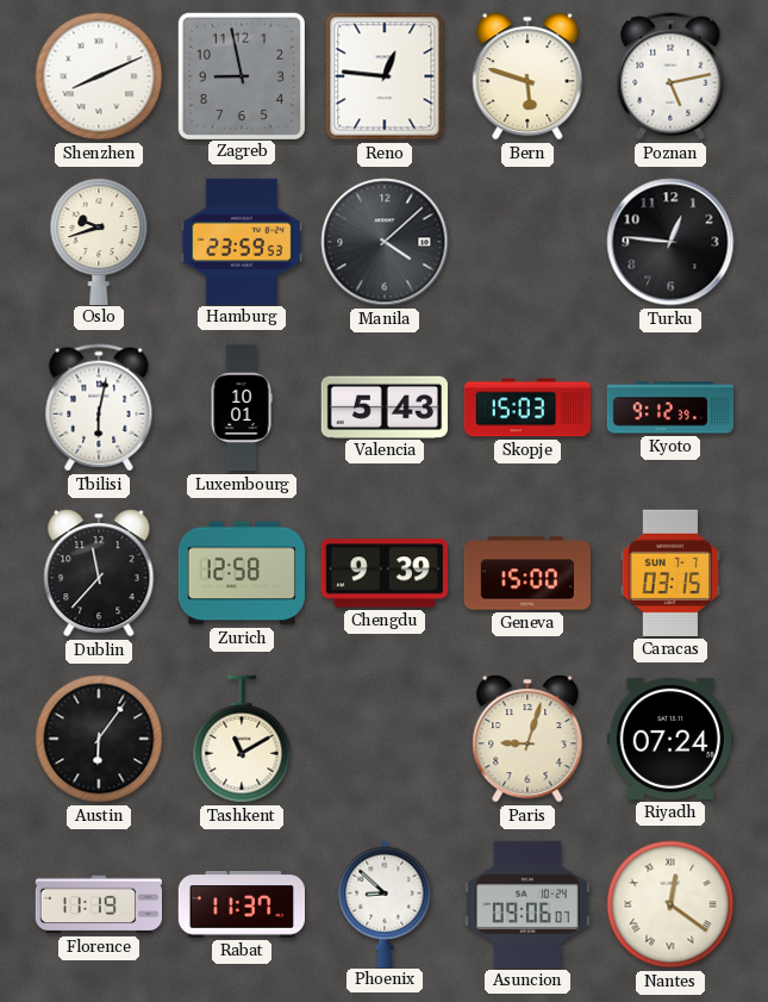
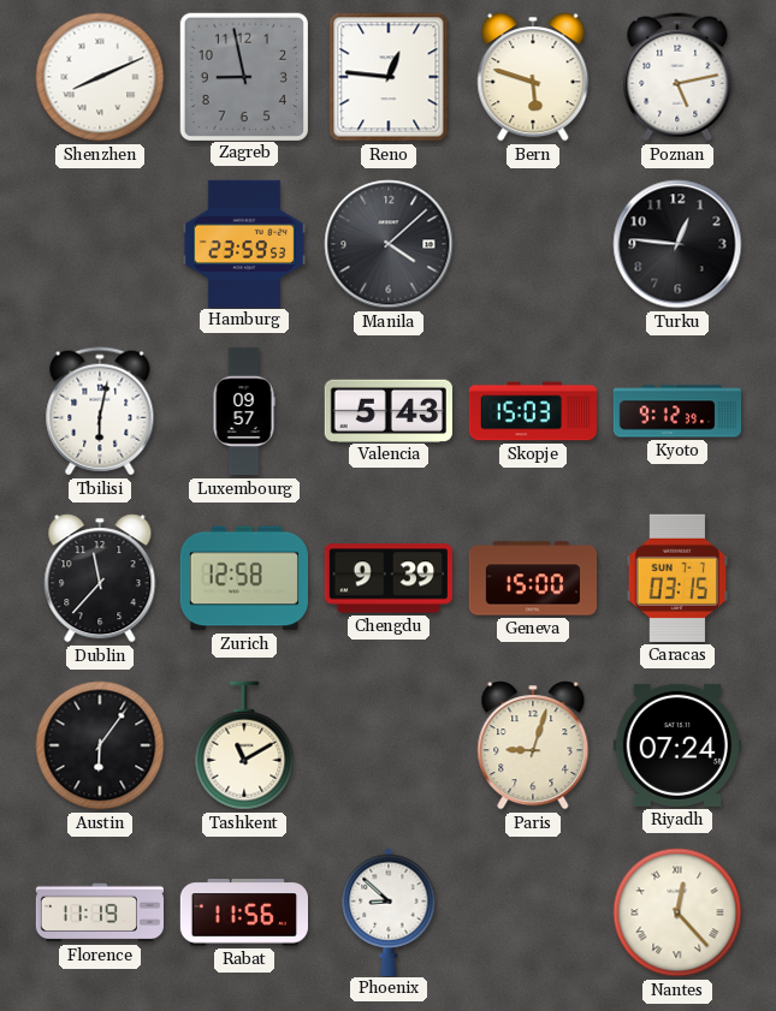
Oslo: 9:42 -> none
Luxembourg: 10:01 -> 09:57
Rabat: 11:37 -> 11:56
Asuncion: 09:06 -> none
Nantes: 12:21 -> 12:23
